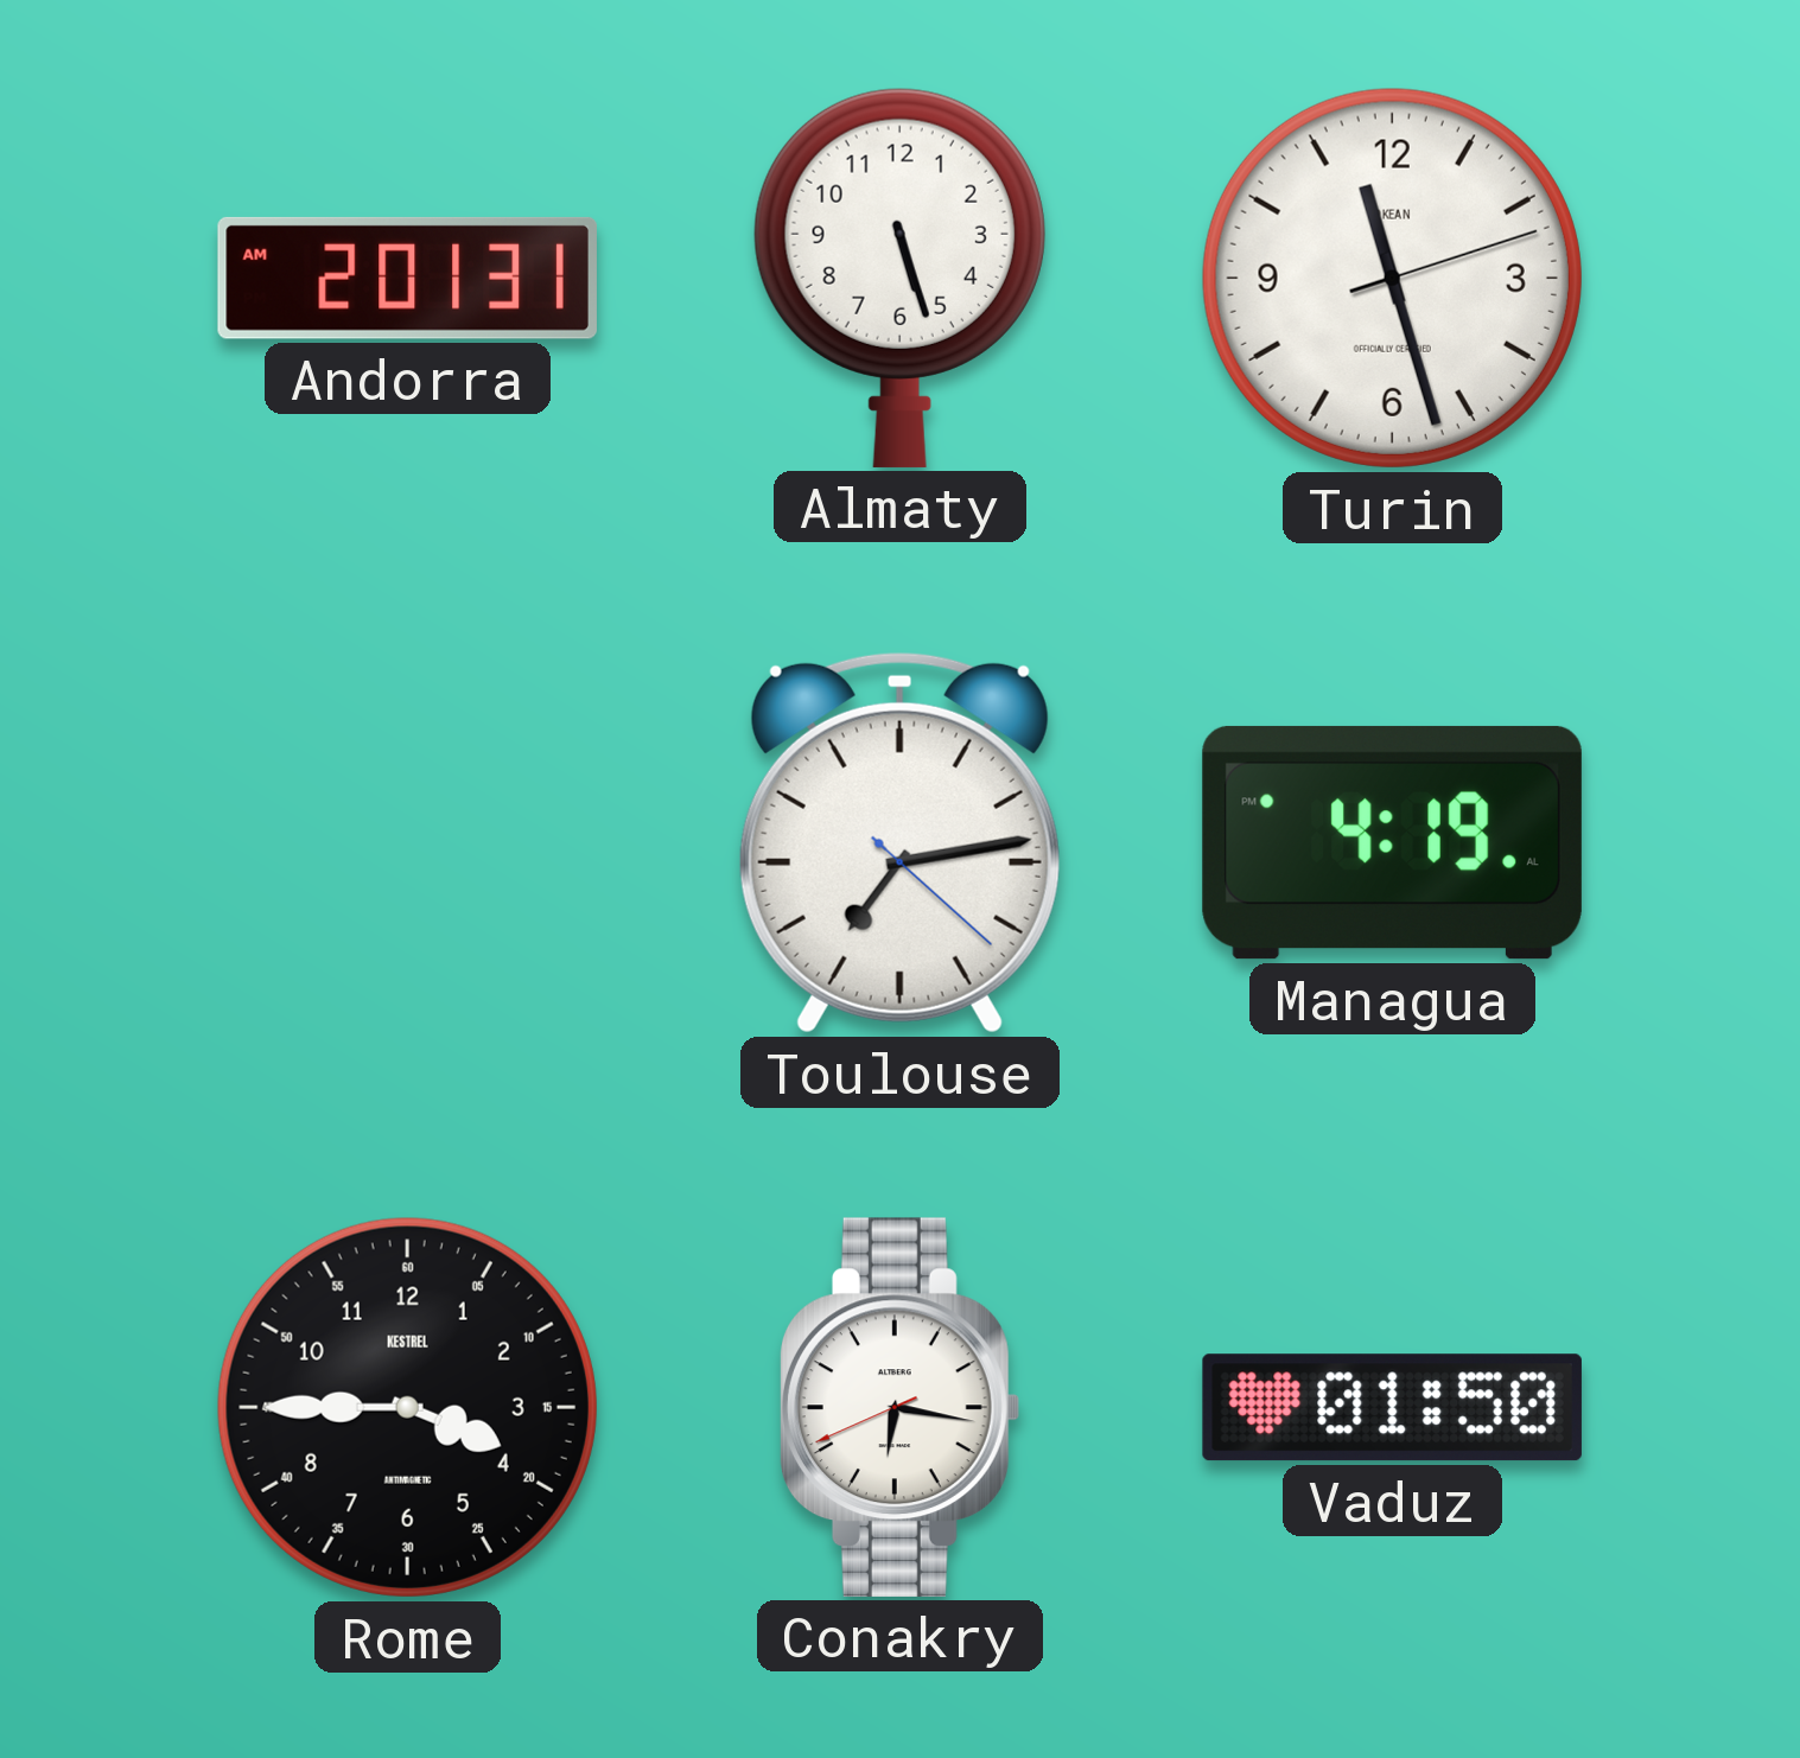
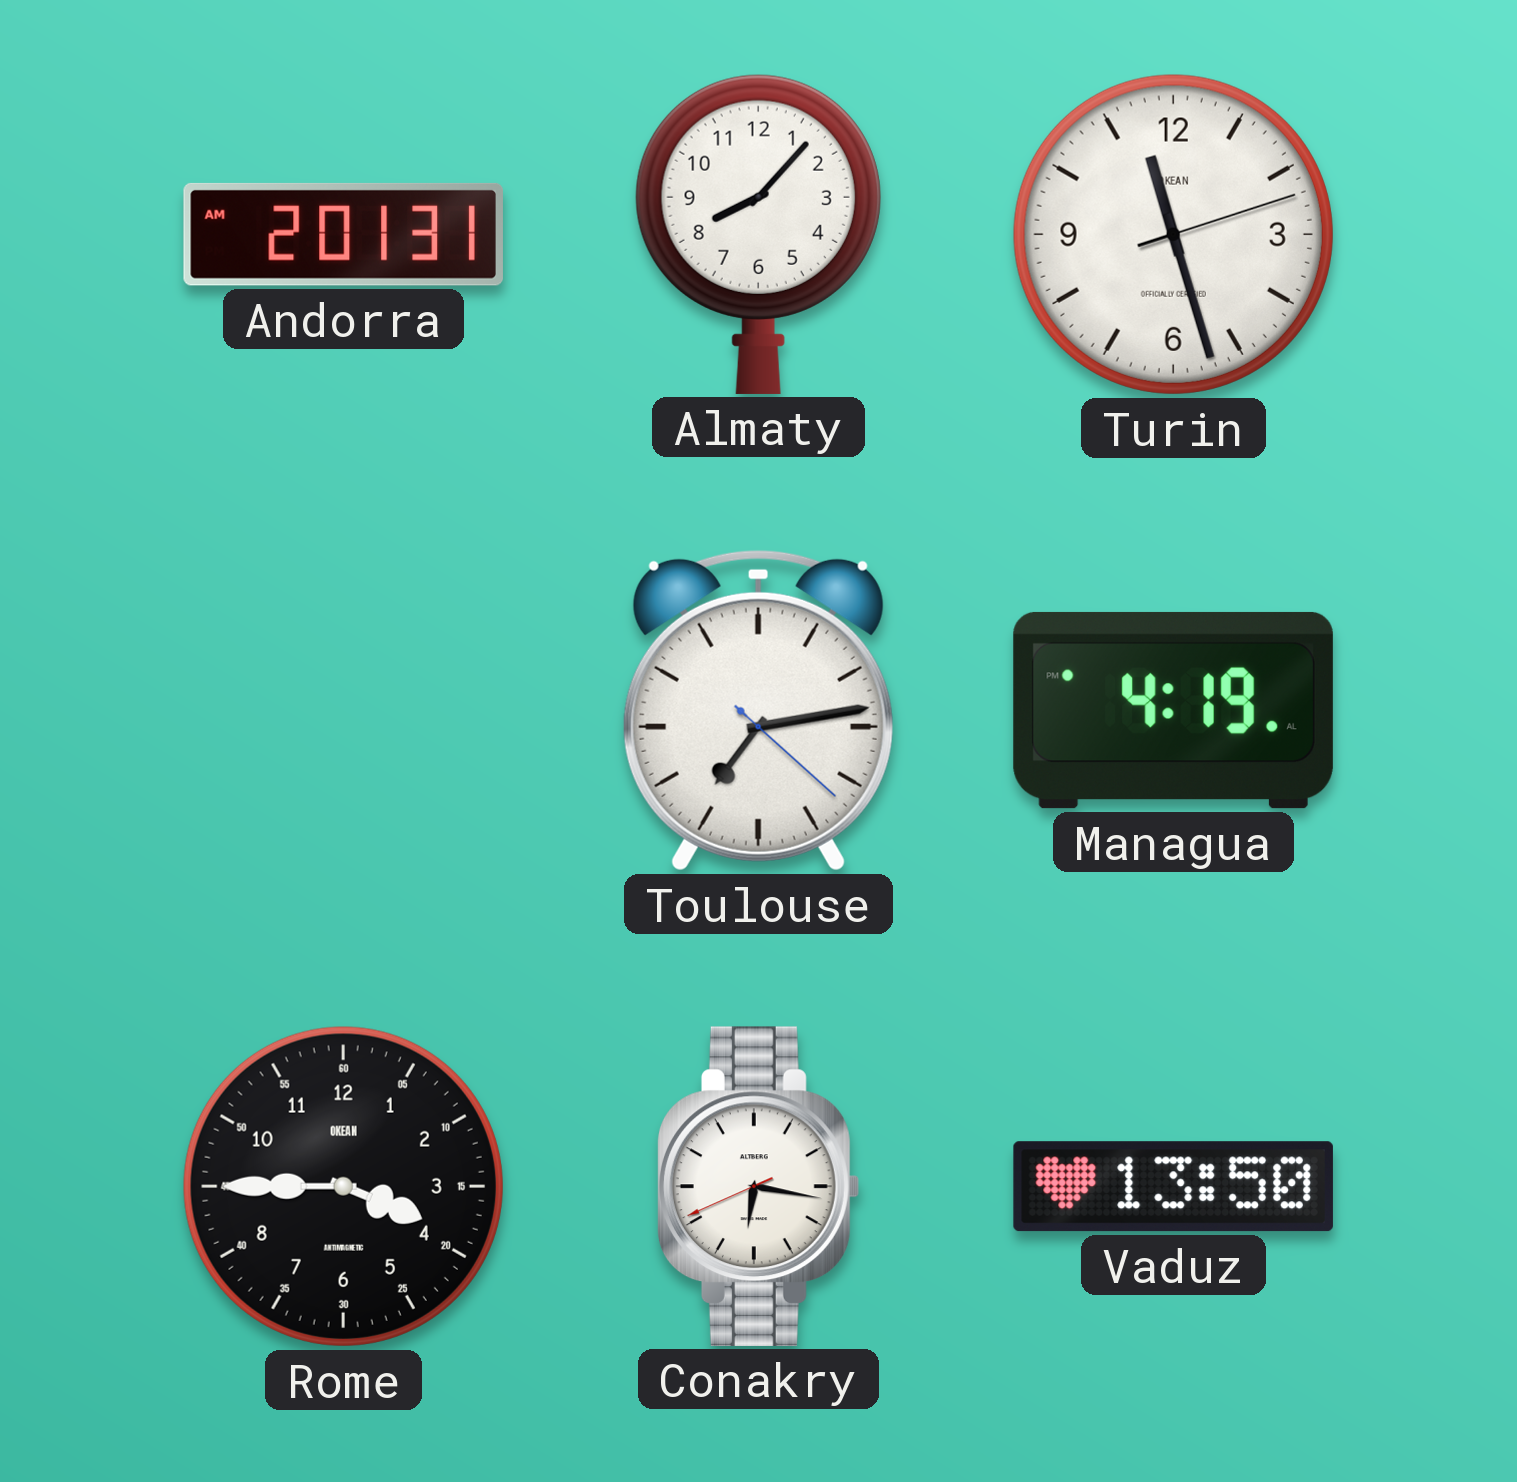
Almaty: 5:27 -> 8:07
Rome brand: KESTREL -> OKEAN
Vaduz: 01:50 -> 13:50
